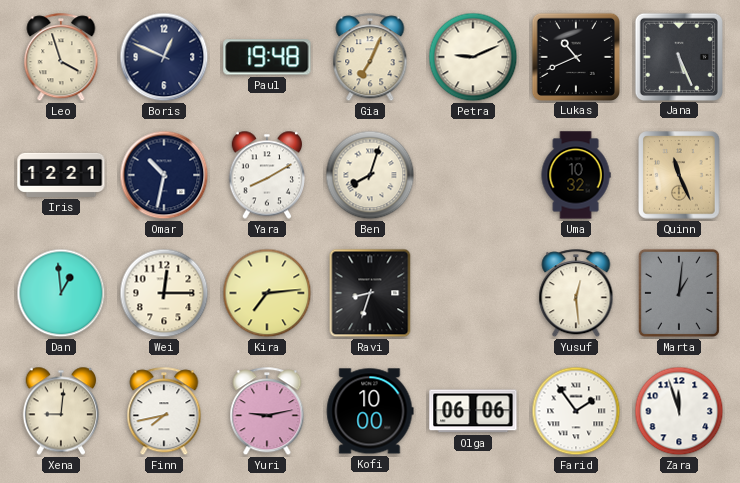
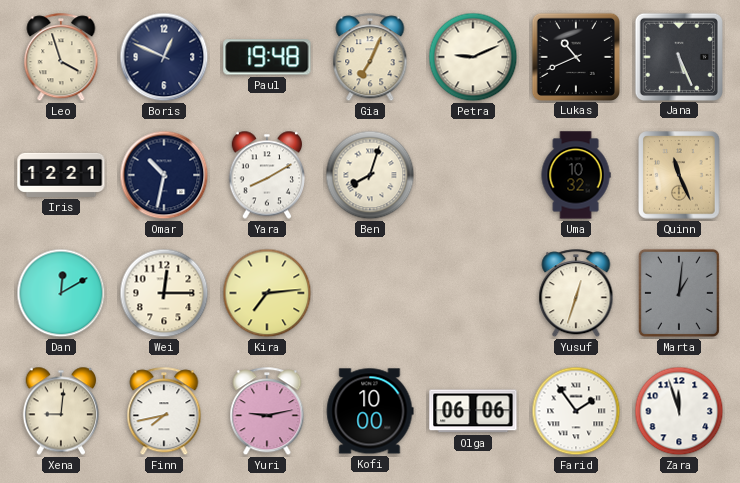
Dan: 12:59 -> 12:10
Ravi: 8:33 -> none
Yusuf: 12:29 -> 12:33
